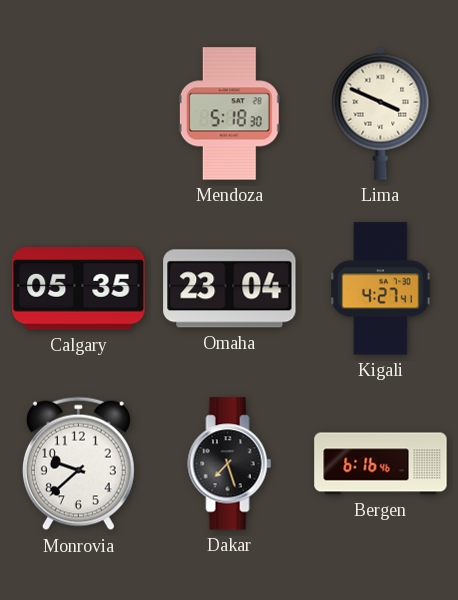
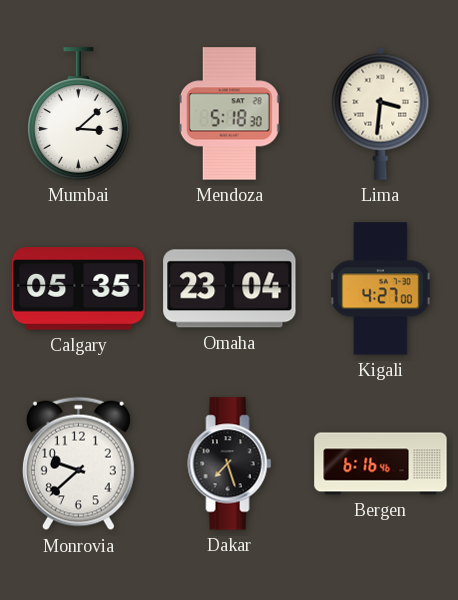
Mumbai: none -> 3:08
Lima: 3:49 -> 3:31
Kigali: 4:27:41 -> 4:27:00
